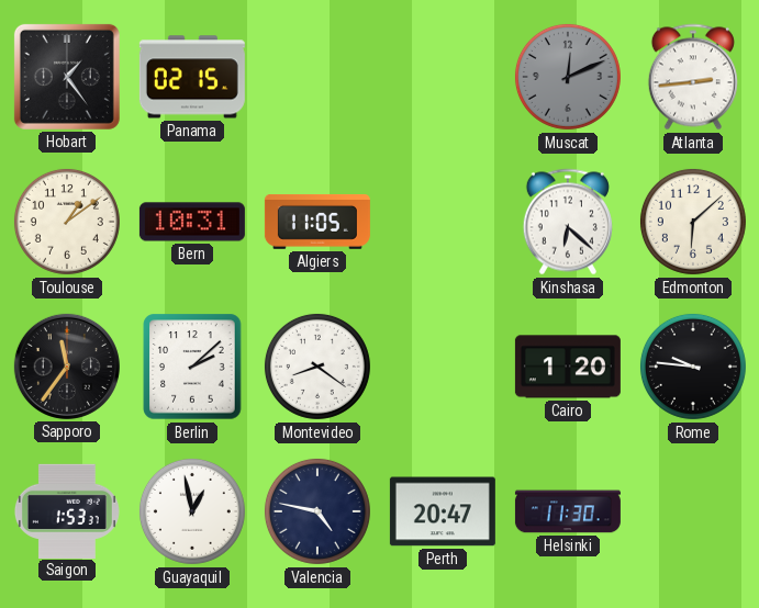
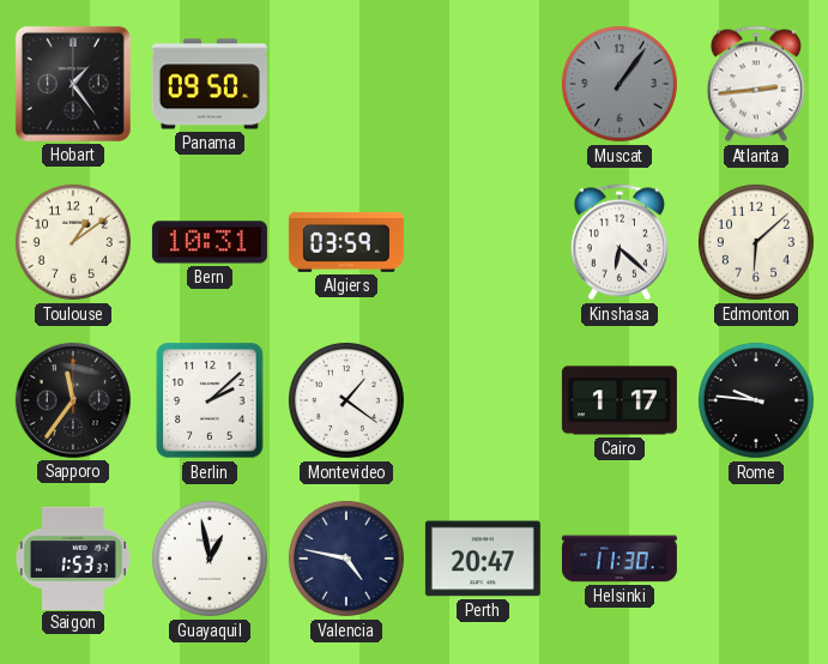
Panama: 02:15 -> 09:50
Muscat: 12:11 -> 1:06
Algiers: 11:05 -> 03:59
Montevideo: 8:21 -> 1:21
Cairo: 1:20 -> 1:17
